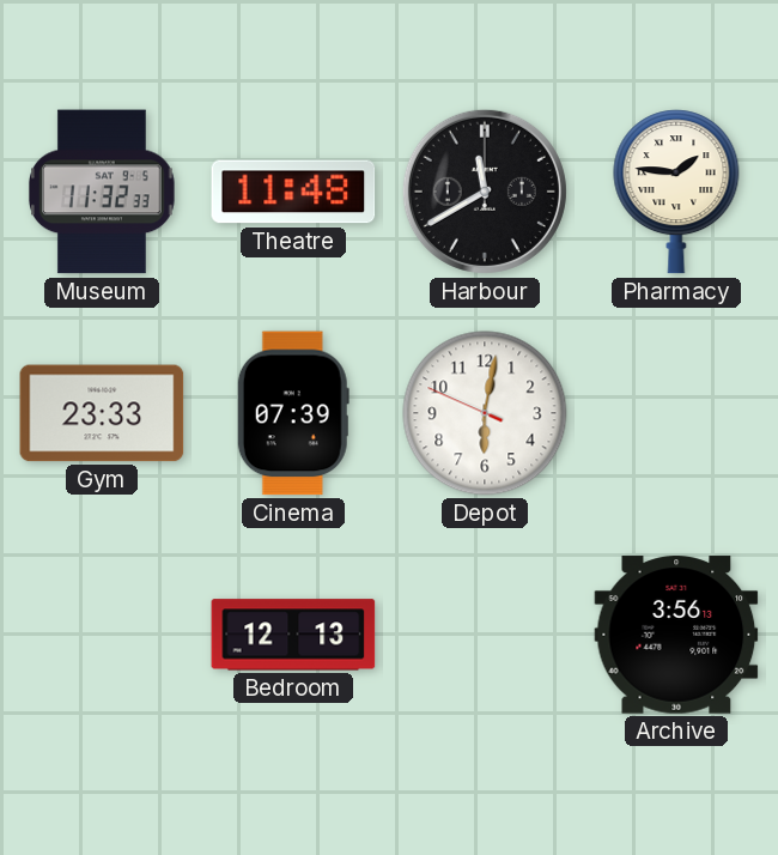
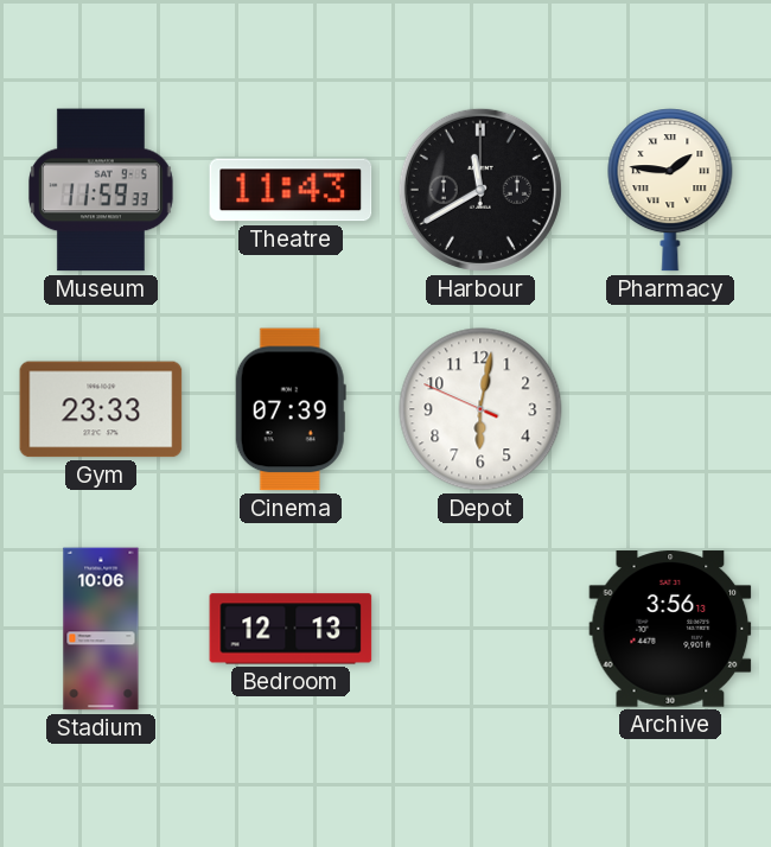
Museum: 11:32 -> 11:59
Theatre: 11:48 -> 11:43
Stadium: none -> 10:06
